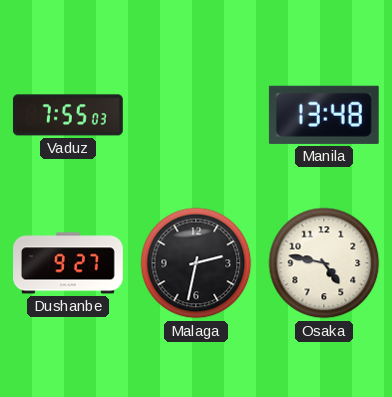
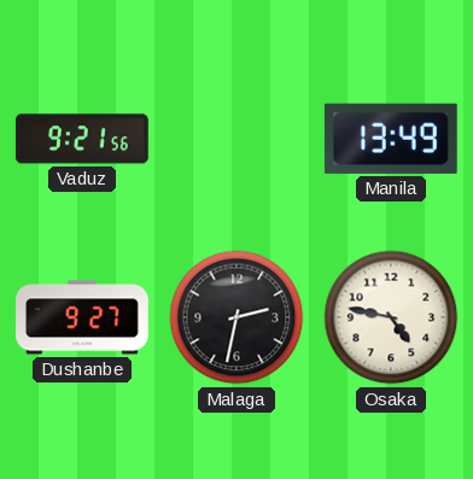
Vaduz: 7:55 -> 9:21
Manila: 13:48 -> 13:49
